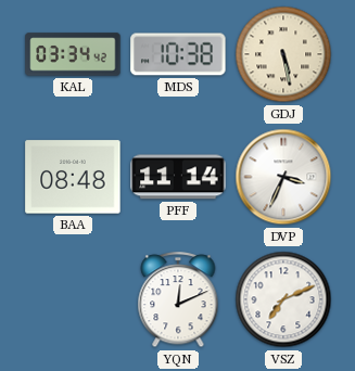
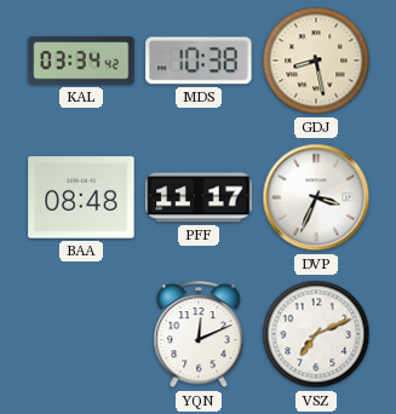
GDJ: 5:28 -> 8:28
PFF: 11:14 -> 11:17
